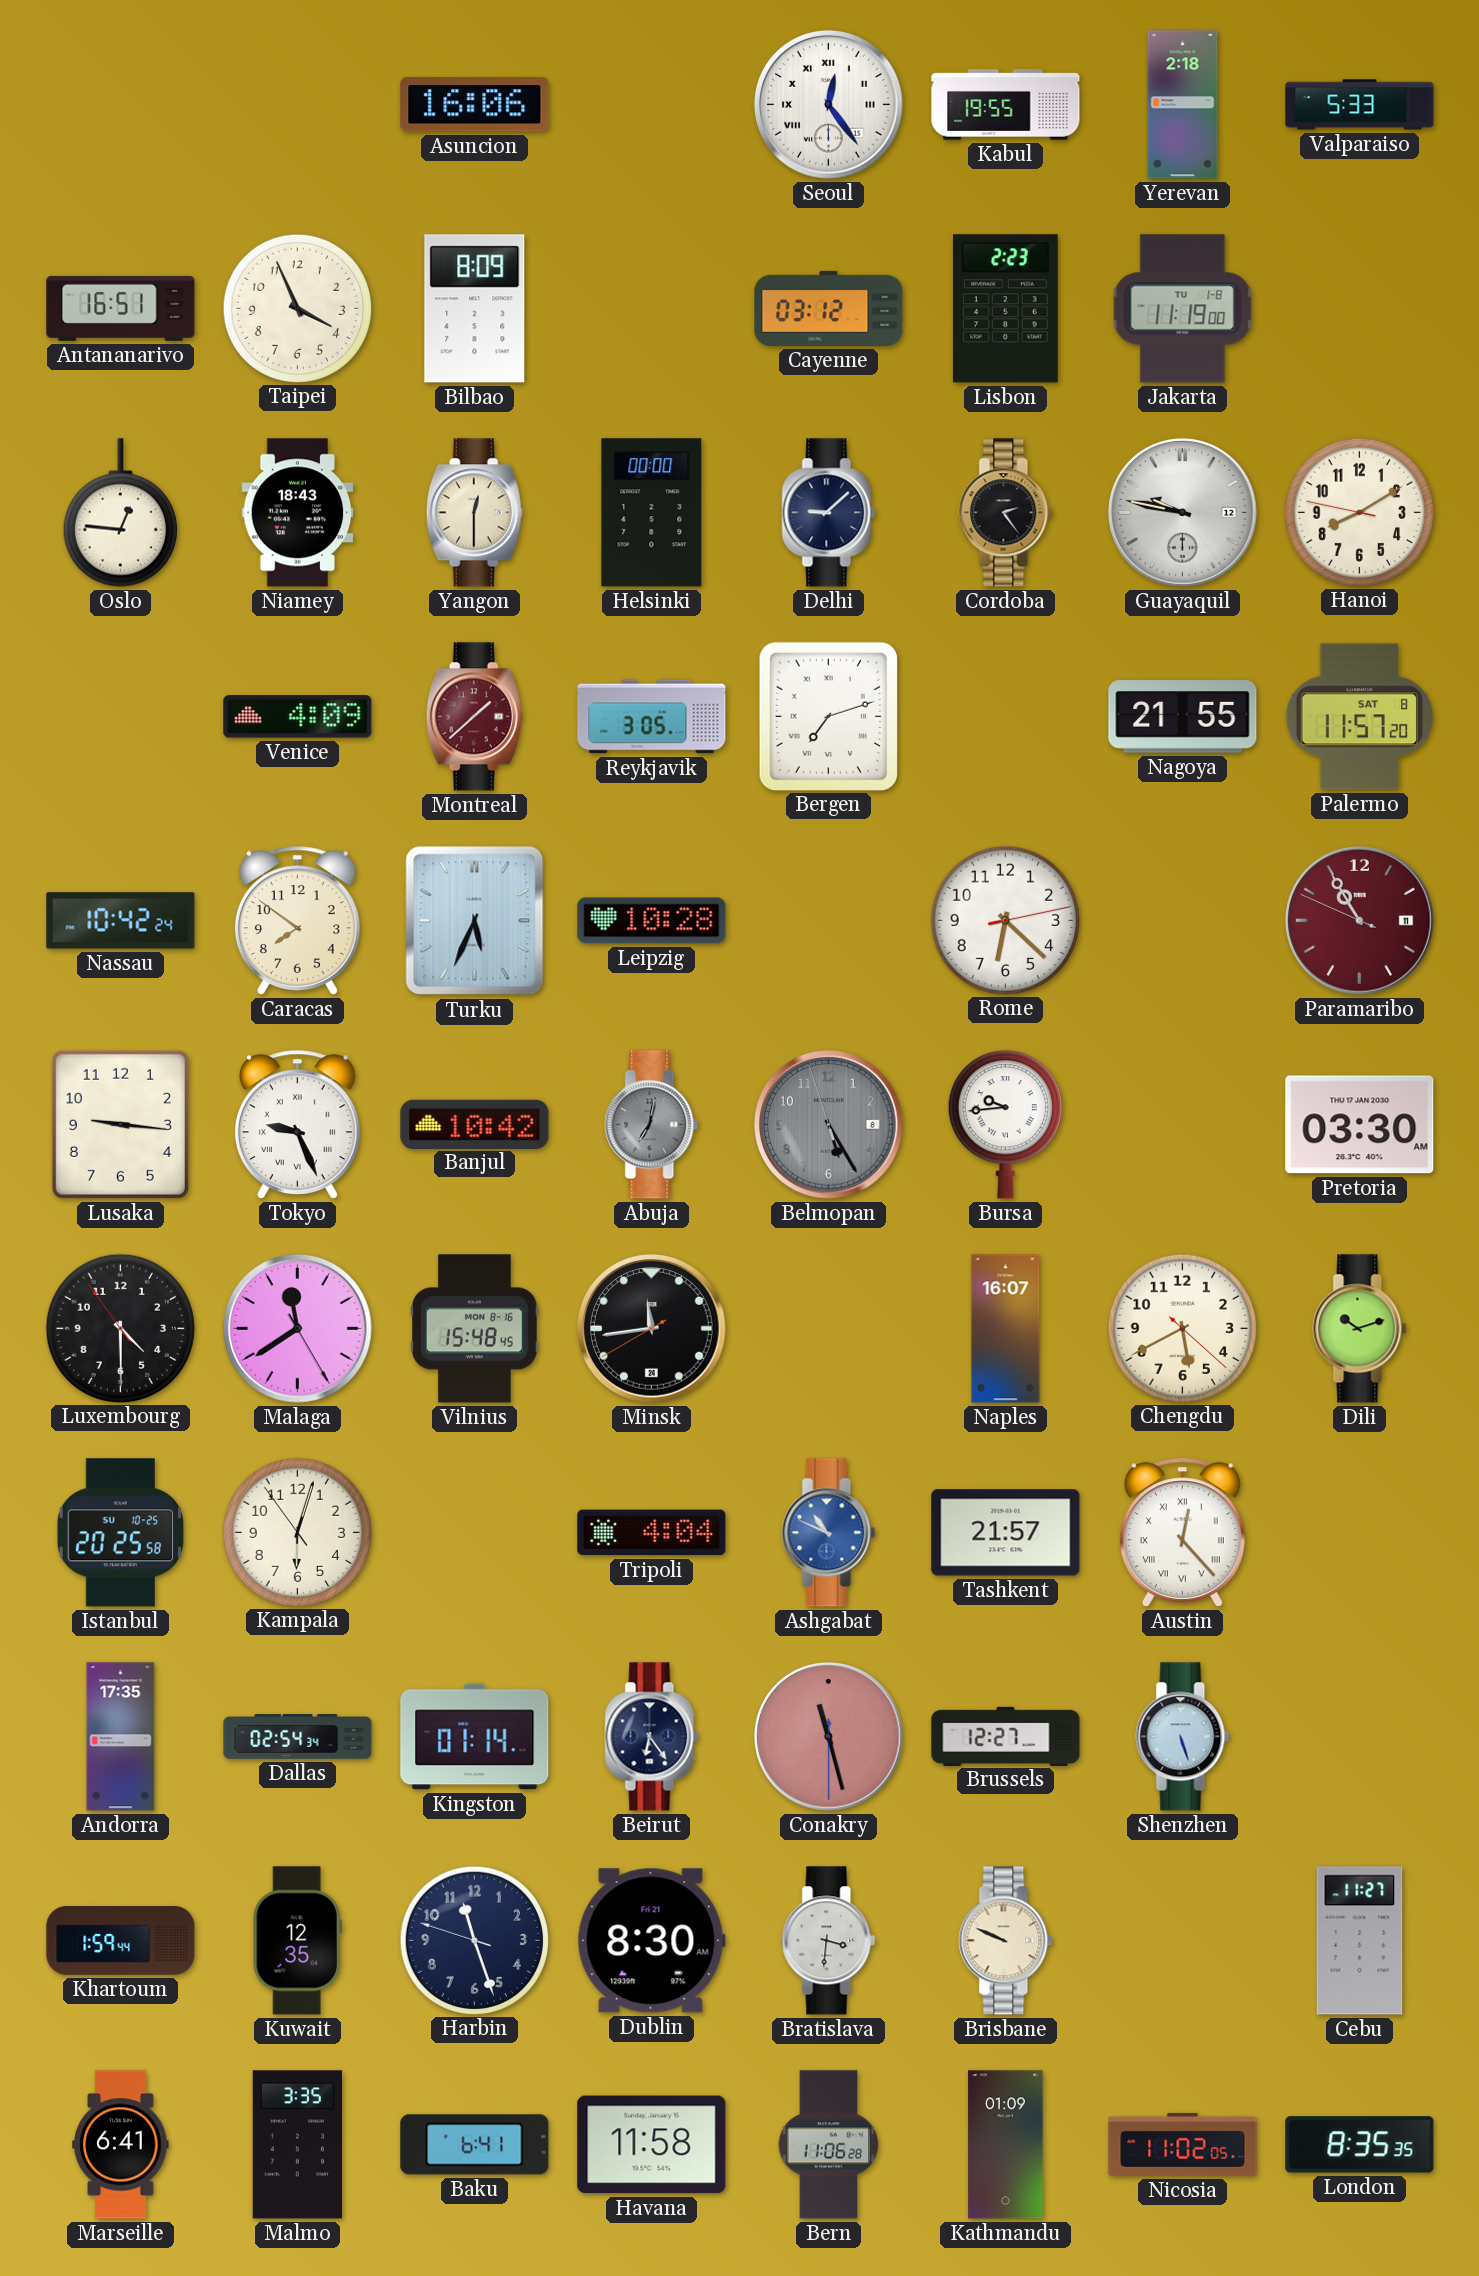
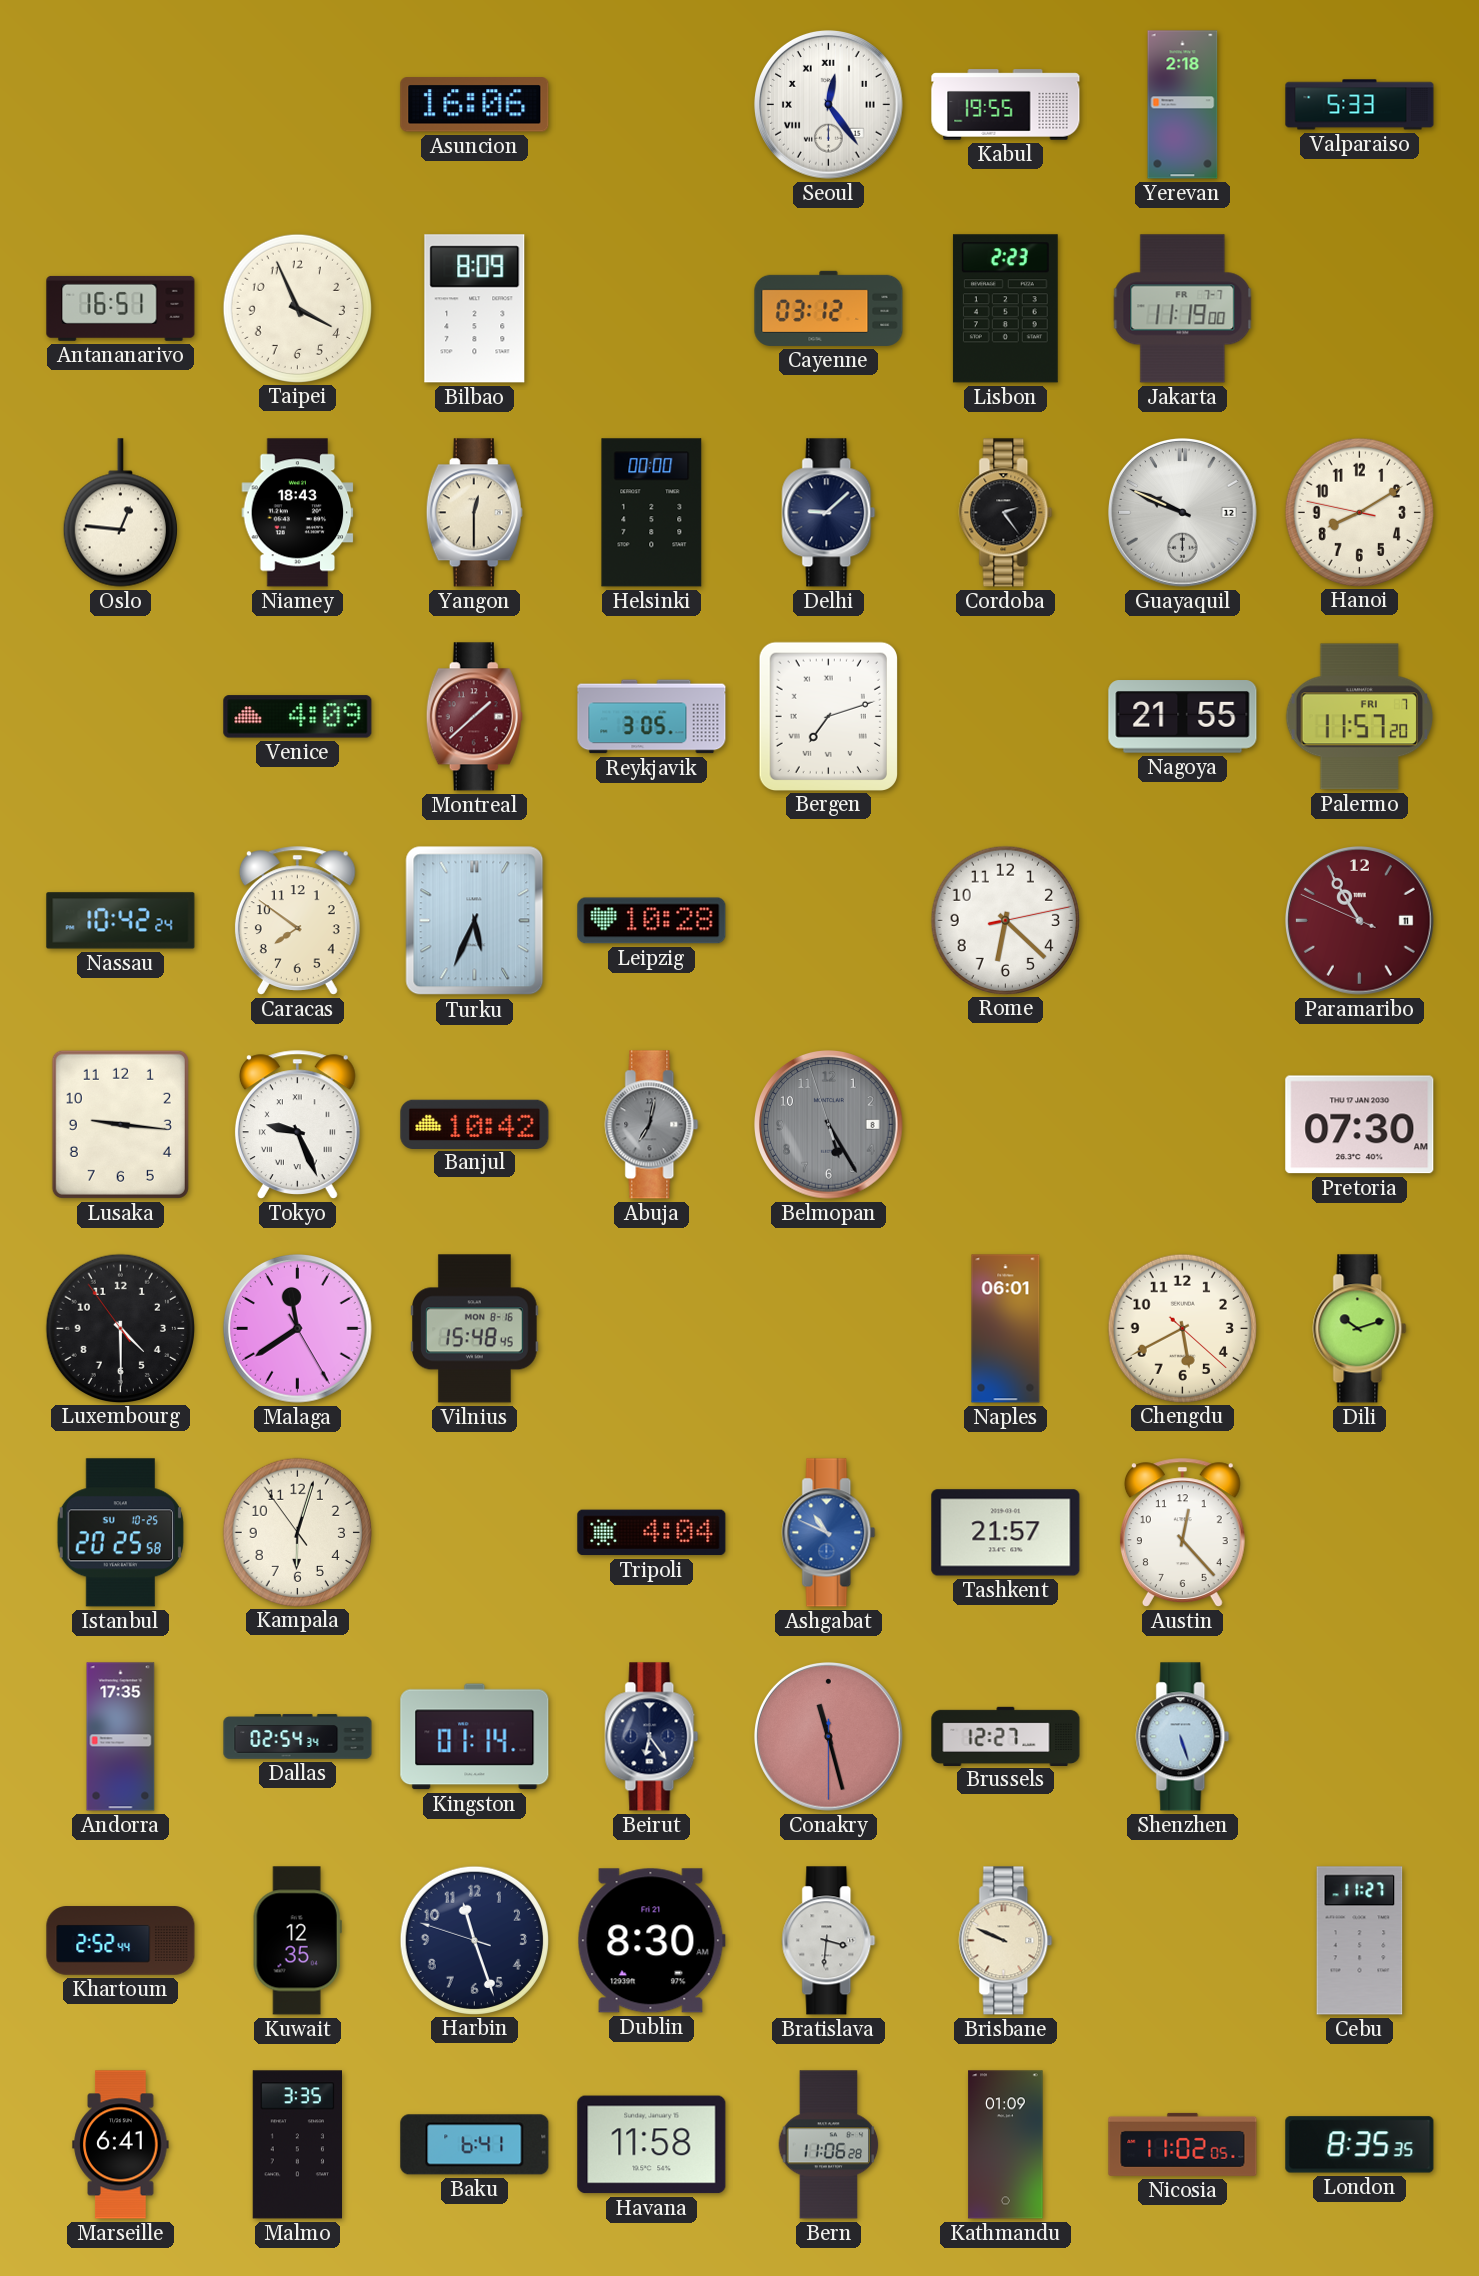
Jakarta date: TU 1-8 -> FR 7-7
Guayaquil: 9:47 -> 9:49
Palermo date: SAT 8 -> FRI 7
Bursa: 9:44 -> none
Pretoria: 03:30 -> 07:30
Minsk: 11:43 -> none
Naples: 16:07 -> 06:01
Austin numerals: Roman -> Arabic
Khartoum: 1:59 -> 2:52
